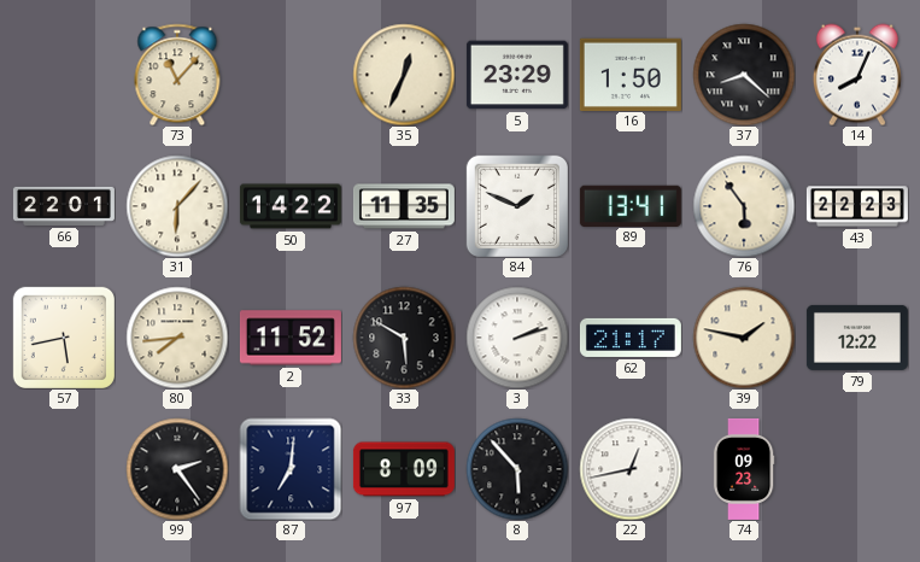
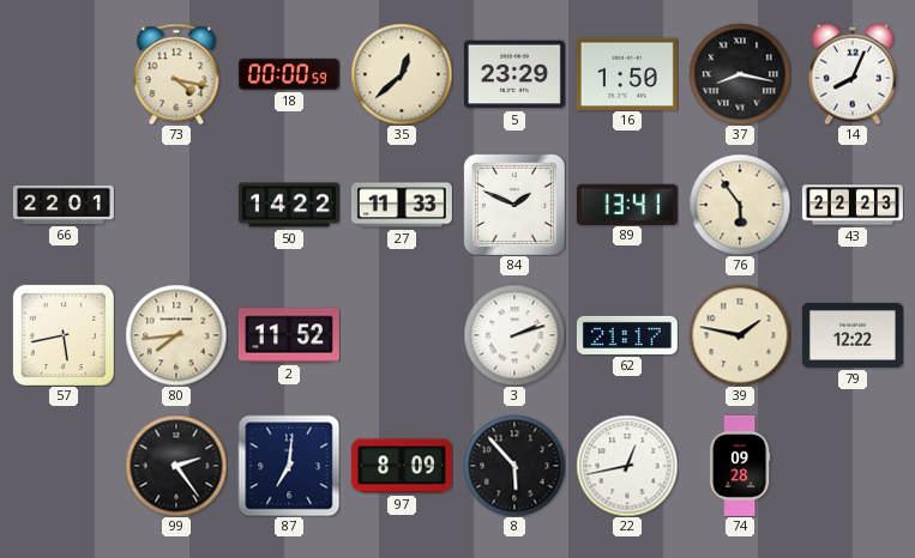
73: 11:07 -> 4:17
18: none -> 00:00
35: 12:34 -> 12:38
37: 8:22 -> 8:17
31: 6:07 -> none
27: 11:35 -> 11:33
33: 5:50 -> none
74: 09:23 -> 09:28
